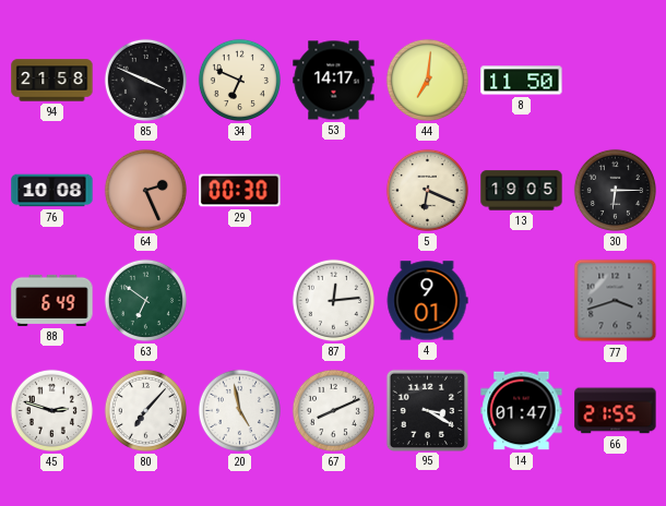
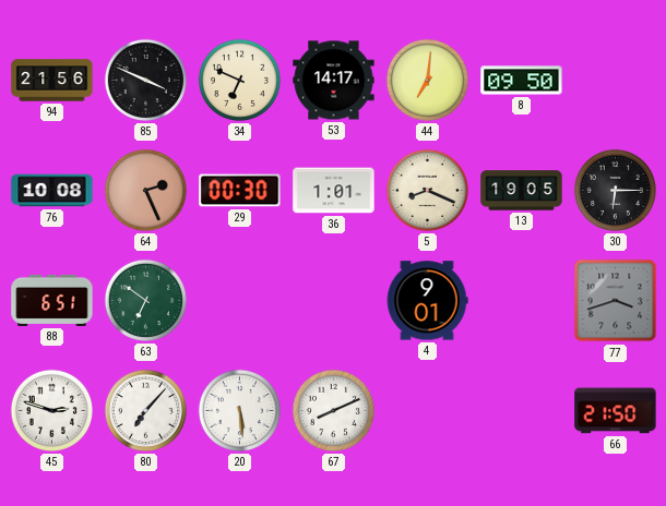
94: 21:58 -> 21:56
8: 11:50 -> 09:50
36: none -> 1:01
5: 6:19 -> 8:19
88: 6:49 -> 6:51
87: 12:14 -> none
20: 4:58 -> 5:29
95: 3:20 -> none
14: 01:47 -> none
66: 21:55 -> 21:50
